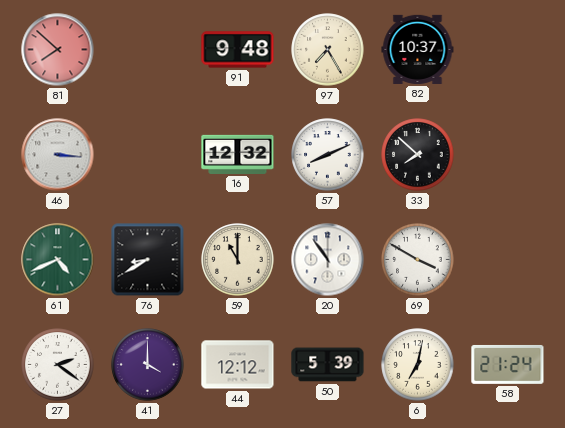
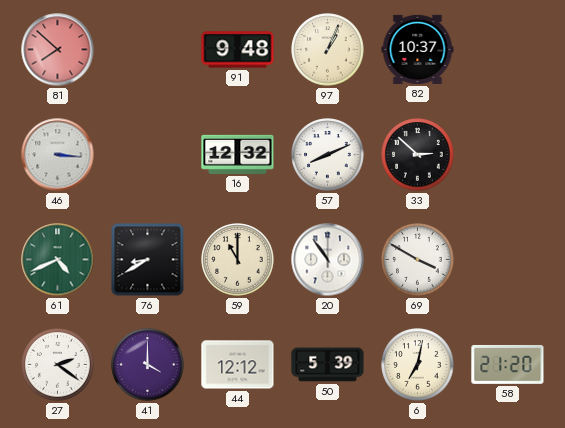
97: 7:25 -> 1:04
33: 7:52 -> 2:52
58: 21:24 -> 21:20
